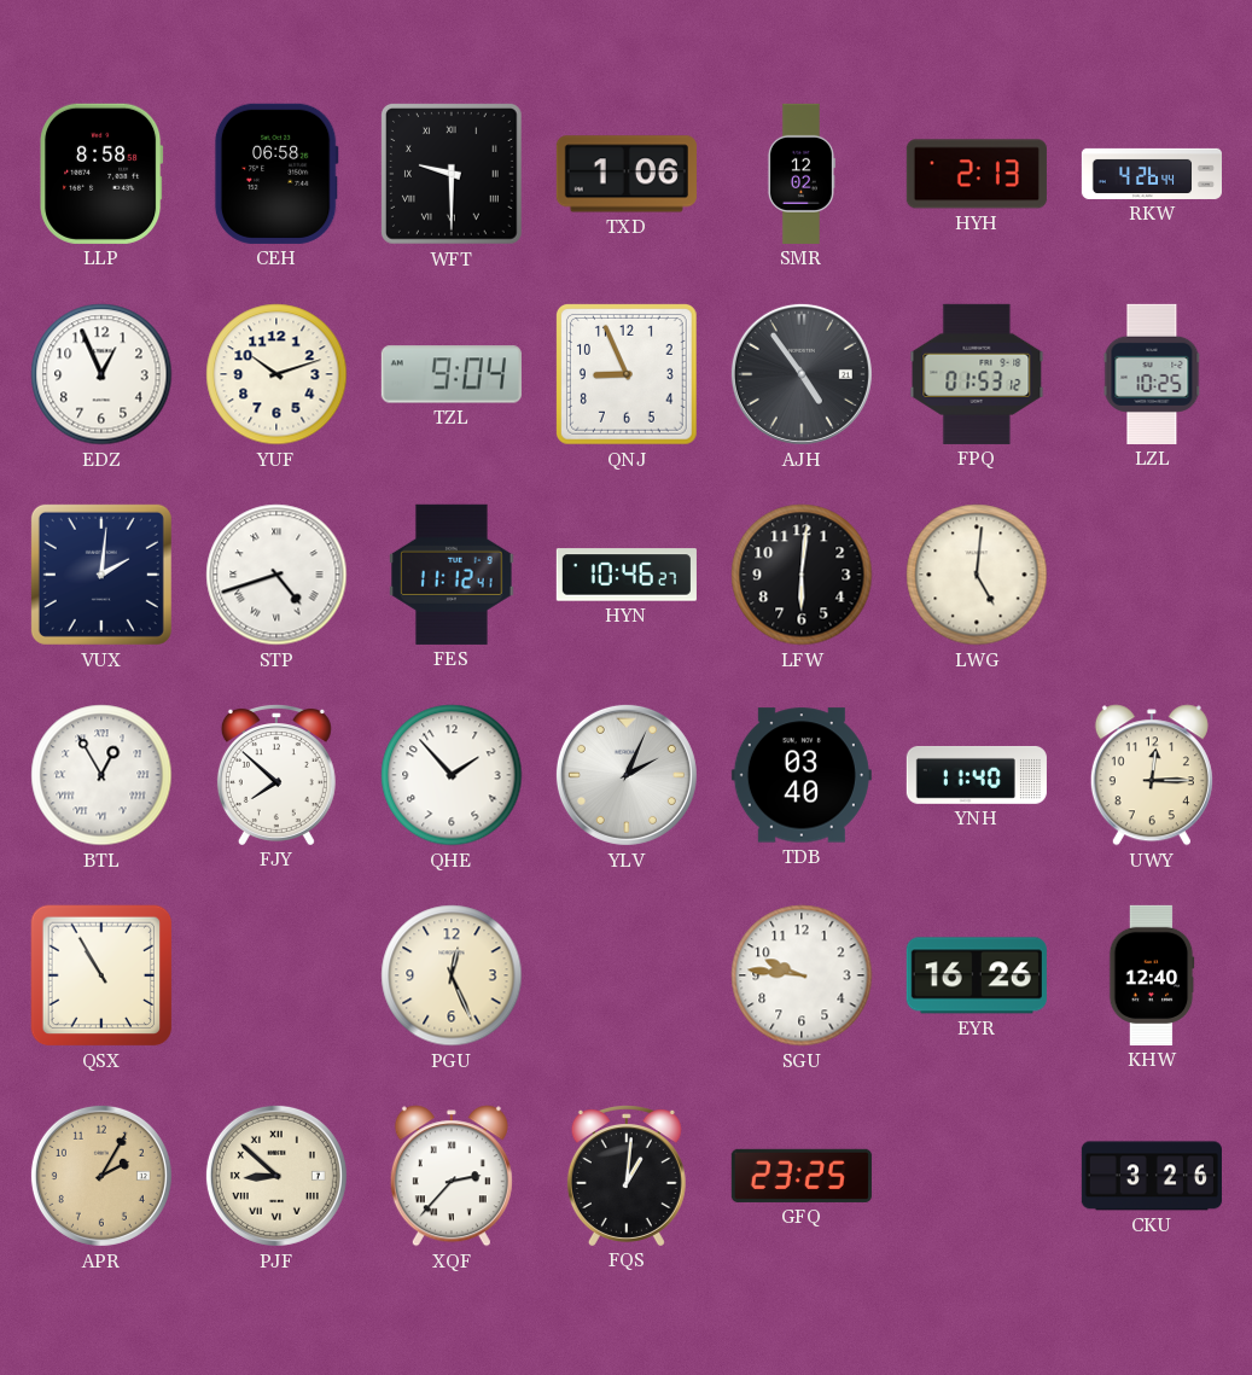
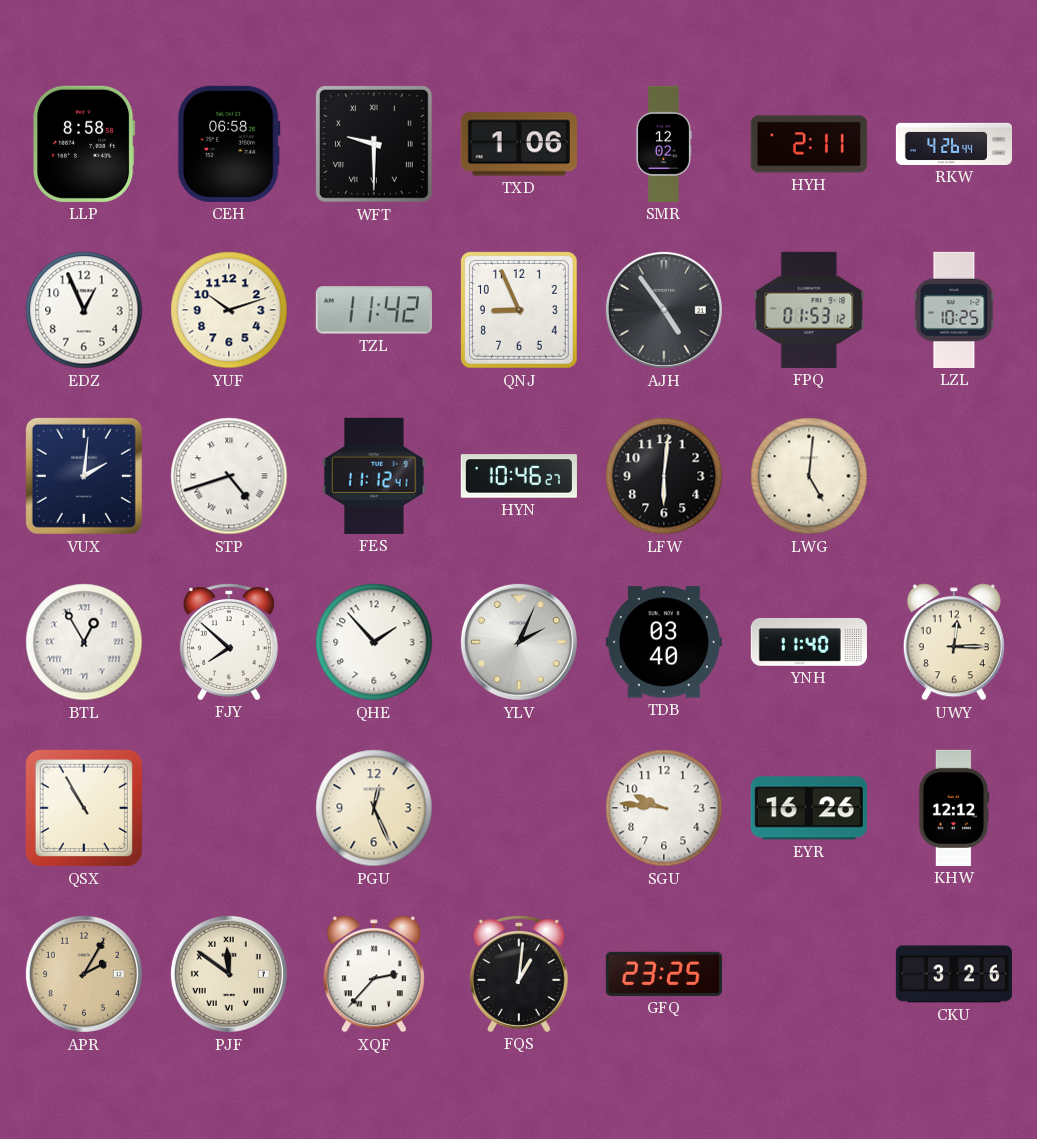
HYH: 2:13 -> 2:11
TZL: 9:04 -> 11:42
KHW: 12:40 -> 12:12
PJF: 8:52 -> 11:51
